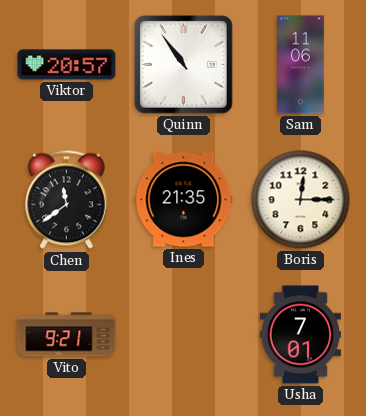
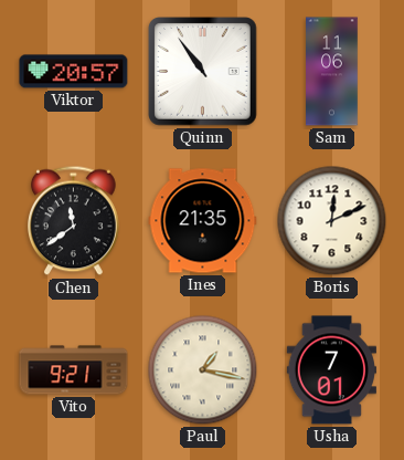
Boris: 12:15 -> 12:11
Paul: none -> 1:17
